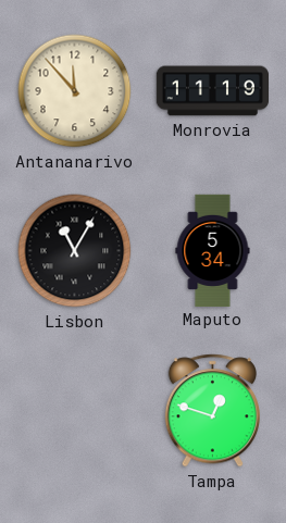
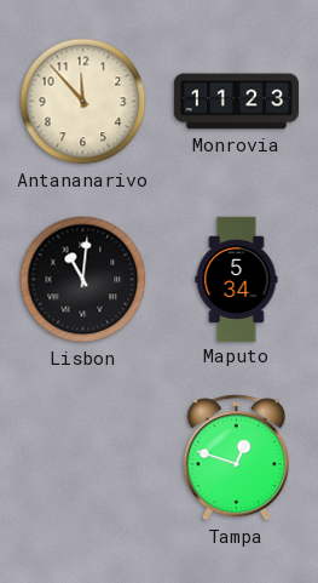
Monrovia: 11:19 -> 11:23
Lisbon: 11:05 -> 11:01
